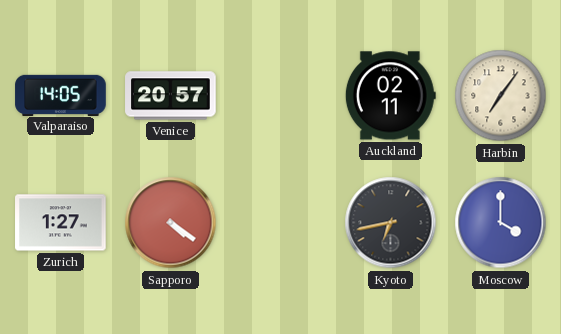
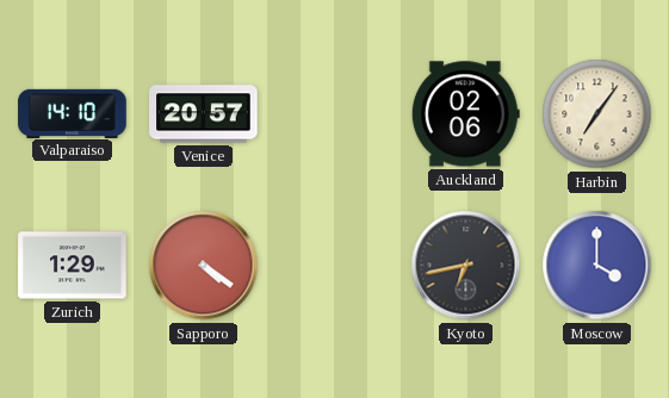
Valparaiso: 14:05 -> 14:10
Auckland: 02:11 -> 02:06
Zurich: 1:27 -> 1:29
